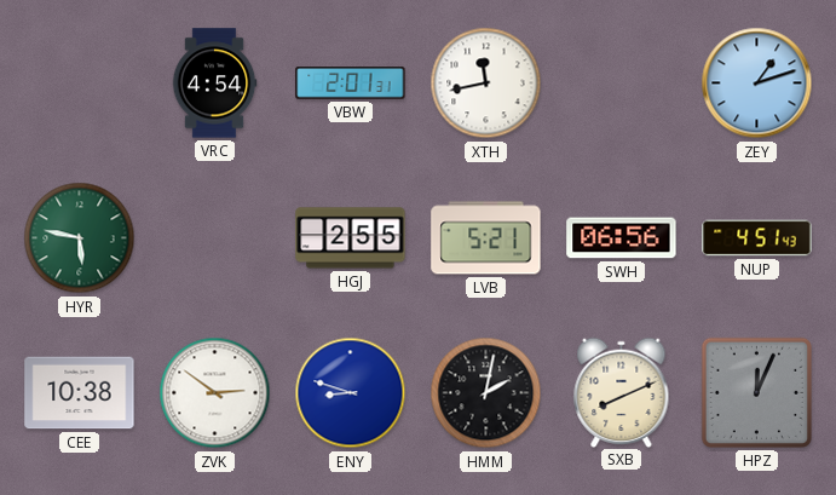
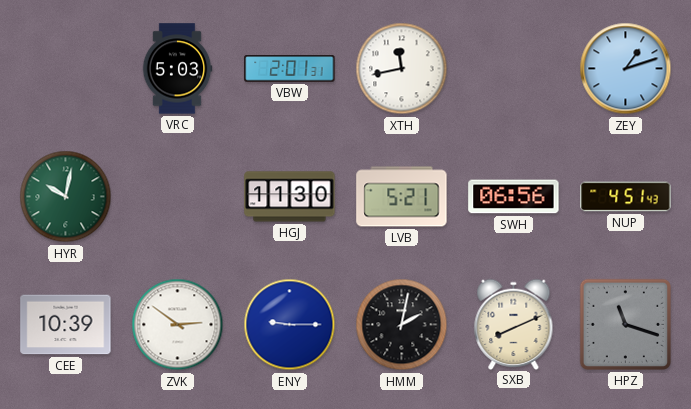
VRC: 4:54 -> 5:03
HYR: 5:47 -> 10:02
HGJ: 2:55 -> 11:30
CEE: 10:38 -> 10:39
ENY: 8:48 -> 9:15
HPZ: 12:04 -> 11:18
